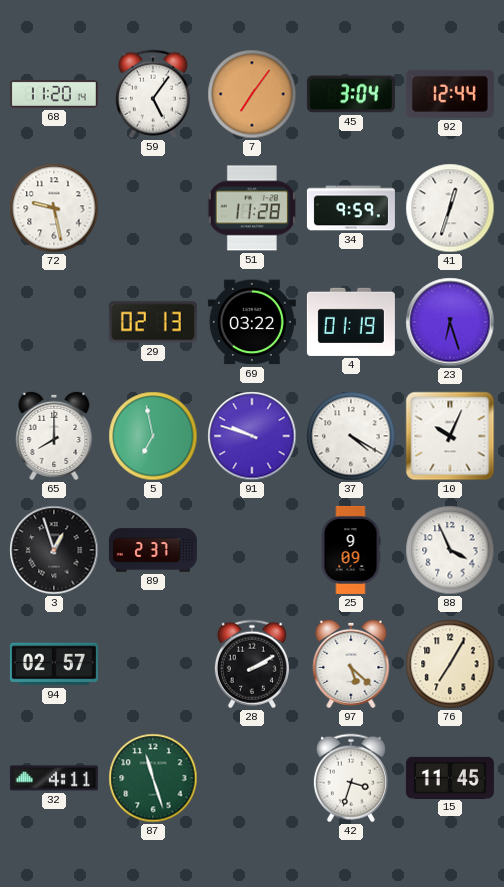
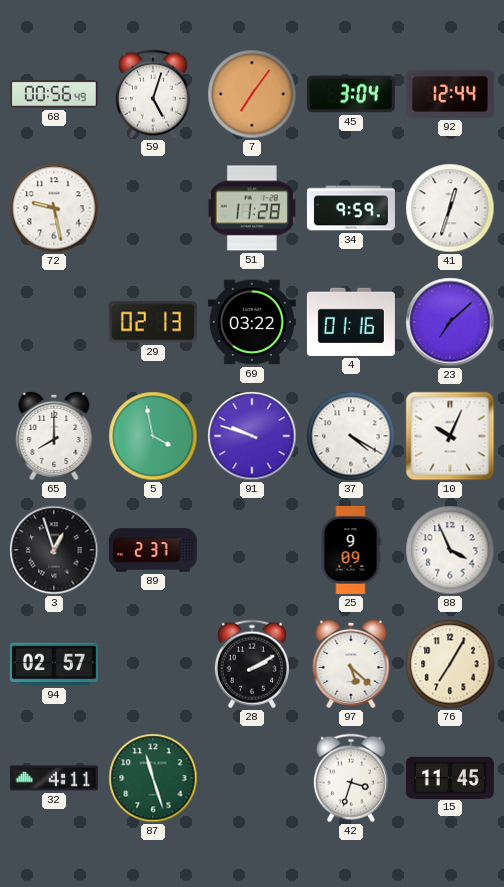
68: 11:20 -> 00:56
59: 5:06 -> 5:03
4: 01:19 -> 01:16
23: 6:27 -> 7:08
5: 6:58 -> 3:58
